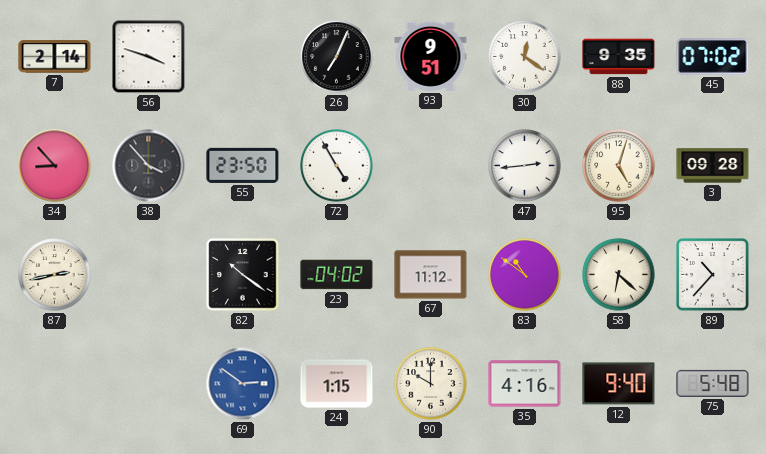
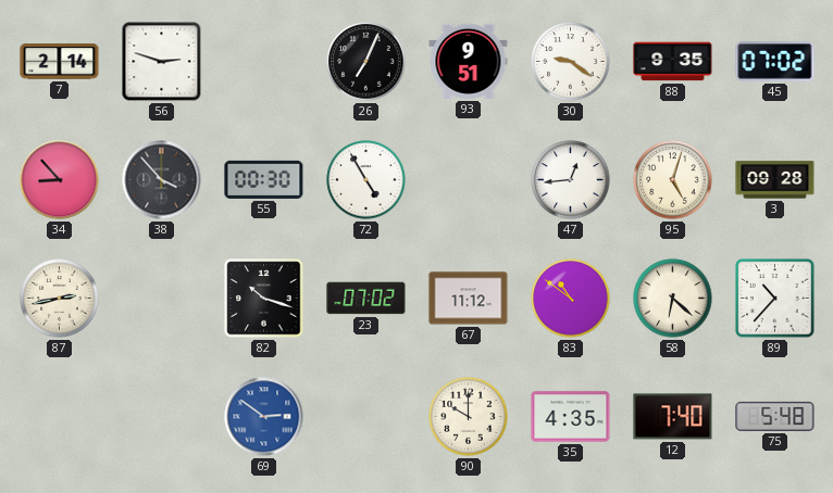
56: 3:48 -> 2:48
30: 12:21 -> 9:21
55: 23:50 -> 00:30
47: 2:44 -> 12:44
82: 10:21 -> 10:18
23: 04:02 -> 07:02
24: 1:15 -> none
35: 4:16 -> 4:35
12: 9:40 -> 7:40
